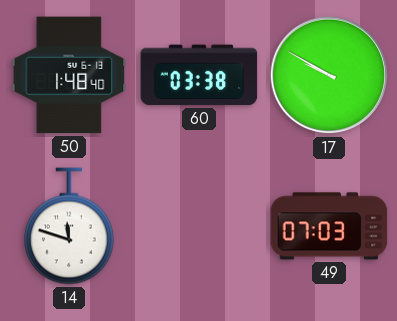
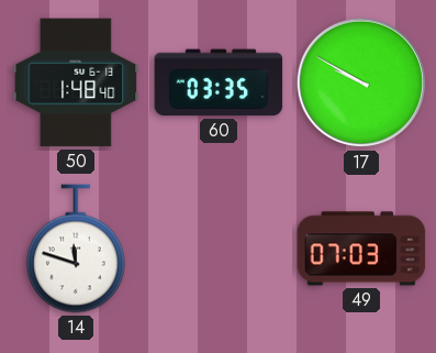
60: 03:38 -> 03:35
